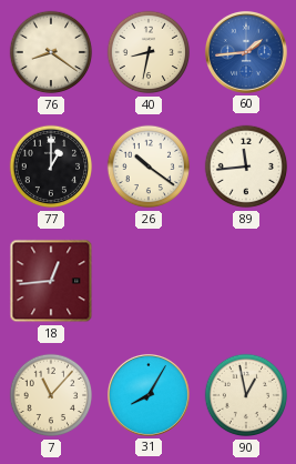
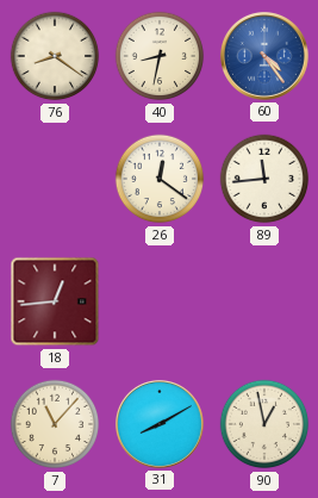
60: 1:44 -> 4:24
77: 1:00 -> none
26: 10:21 -> 12:21
31: 8:05 -> 8:10
